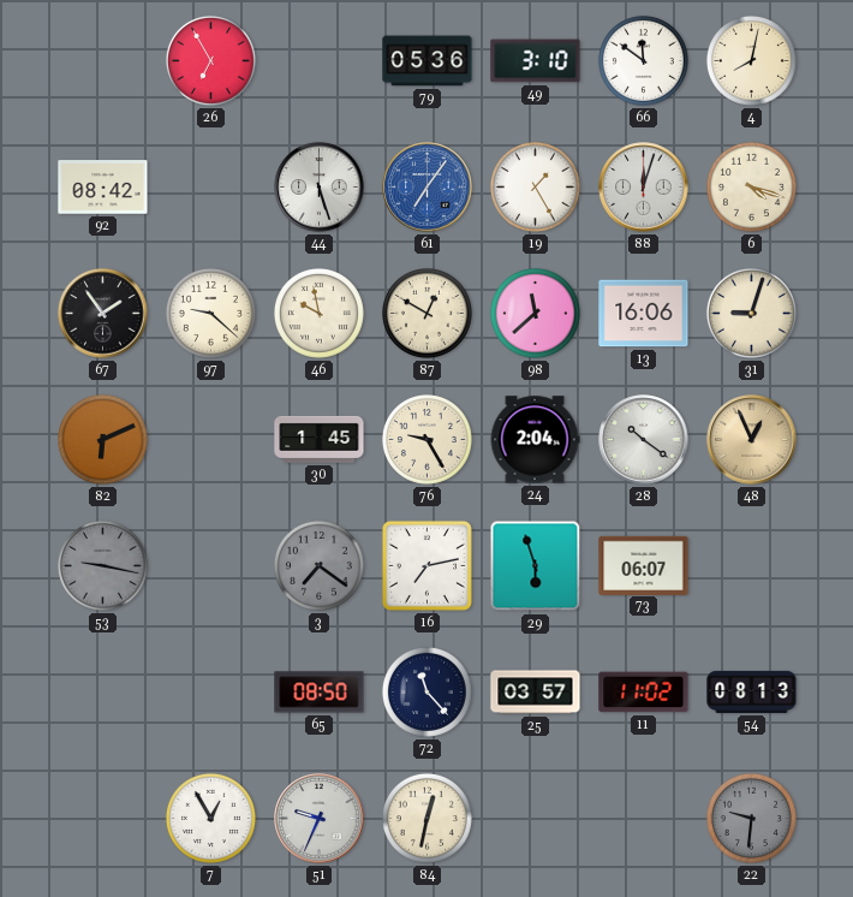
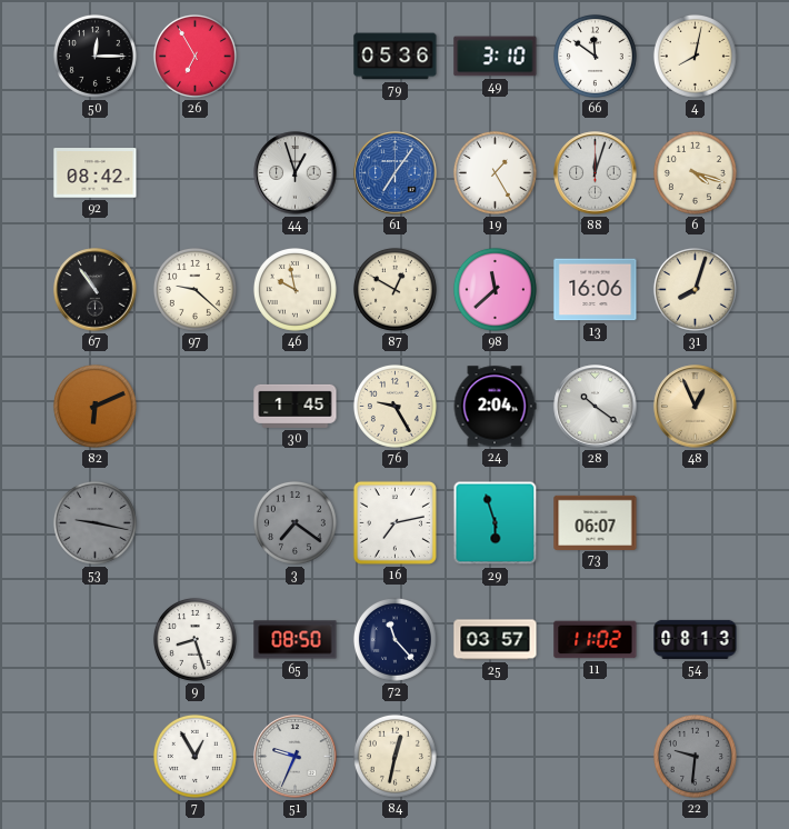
50: none -> 12:15
44: 5:27 -> 12:57
67: 1:54 -> 10:54
31: 9:03 -> 8:03
9: none -> 8:27
